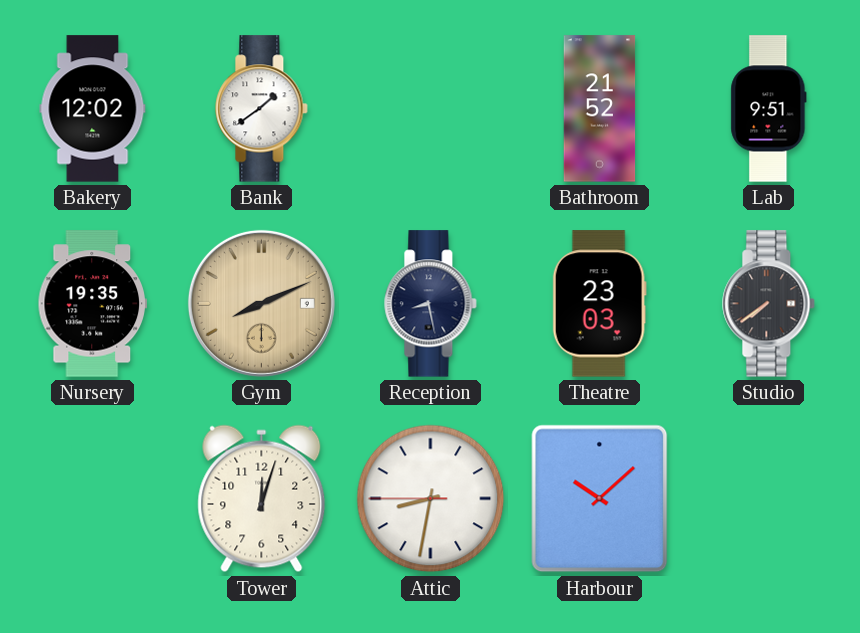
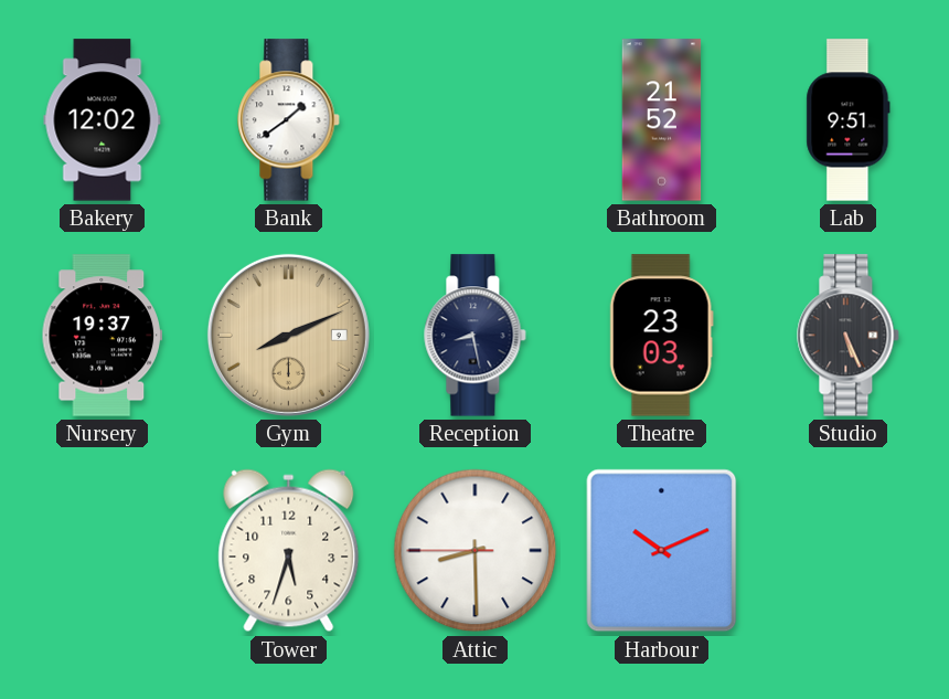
Nursery: 19:35 -> 19:37
Studio: 7:39 -> 5:26
Tower: 12:03 -> 5:33
Attic: 8:31 -> 8:29
Harbour: 10:08 -> 10:11
